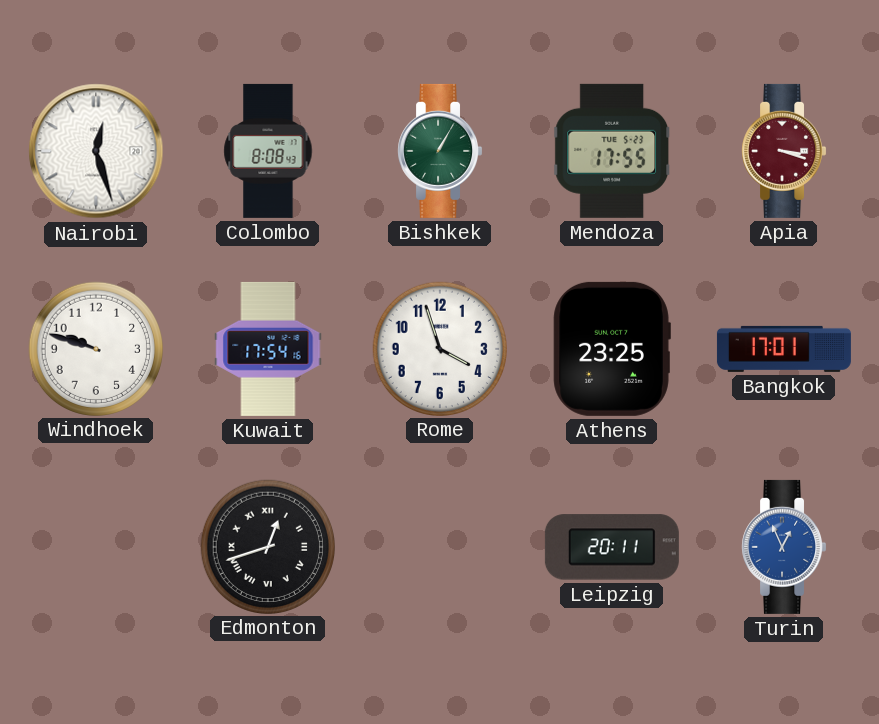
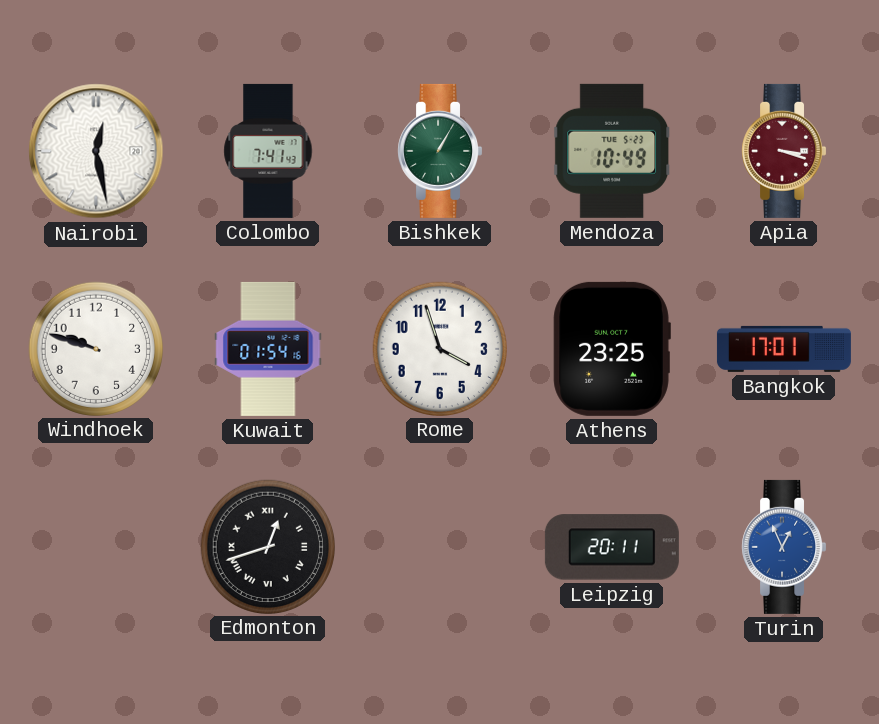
Nairobi: 12:27 -> 12:28
Colombo: 8:08 -> 7:41
Mendoza: 17:55 -> 10:49
Kuwait: 17:54 -> 01:54
